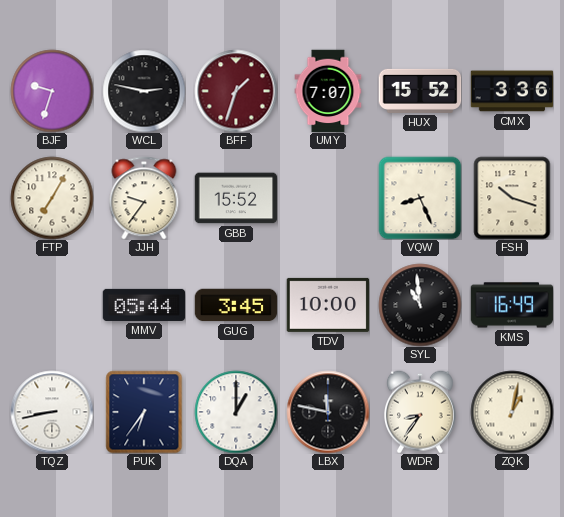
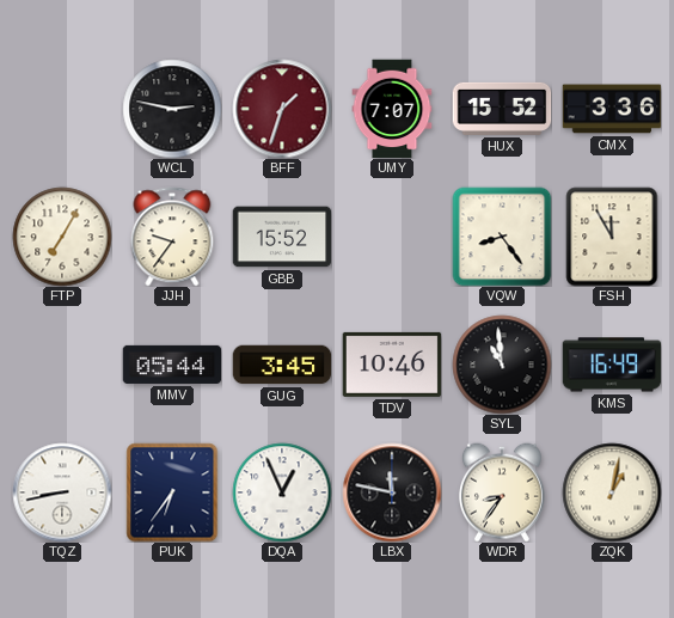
BJF: 9:33 -> none
VQW: 8:26 -> 8:24
FSH: 10:18 -> 11:55
TDV: 10:00 -> 10:46
DQA: 1:00 -> 12:56
